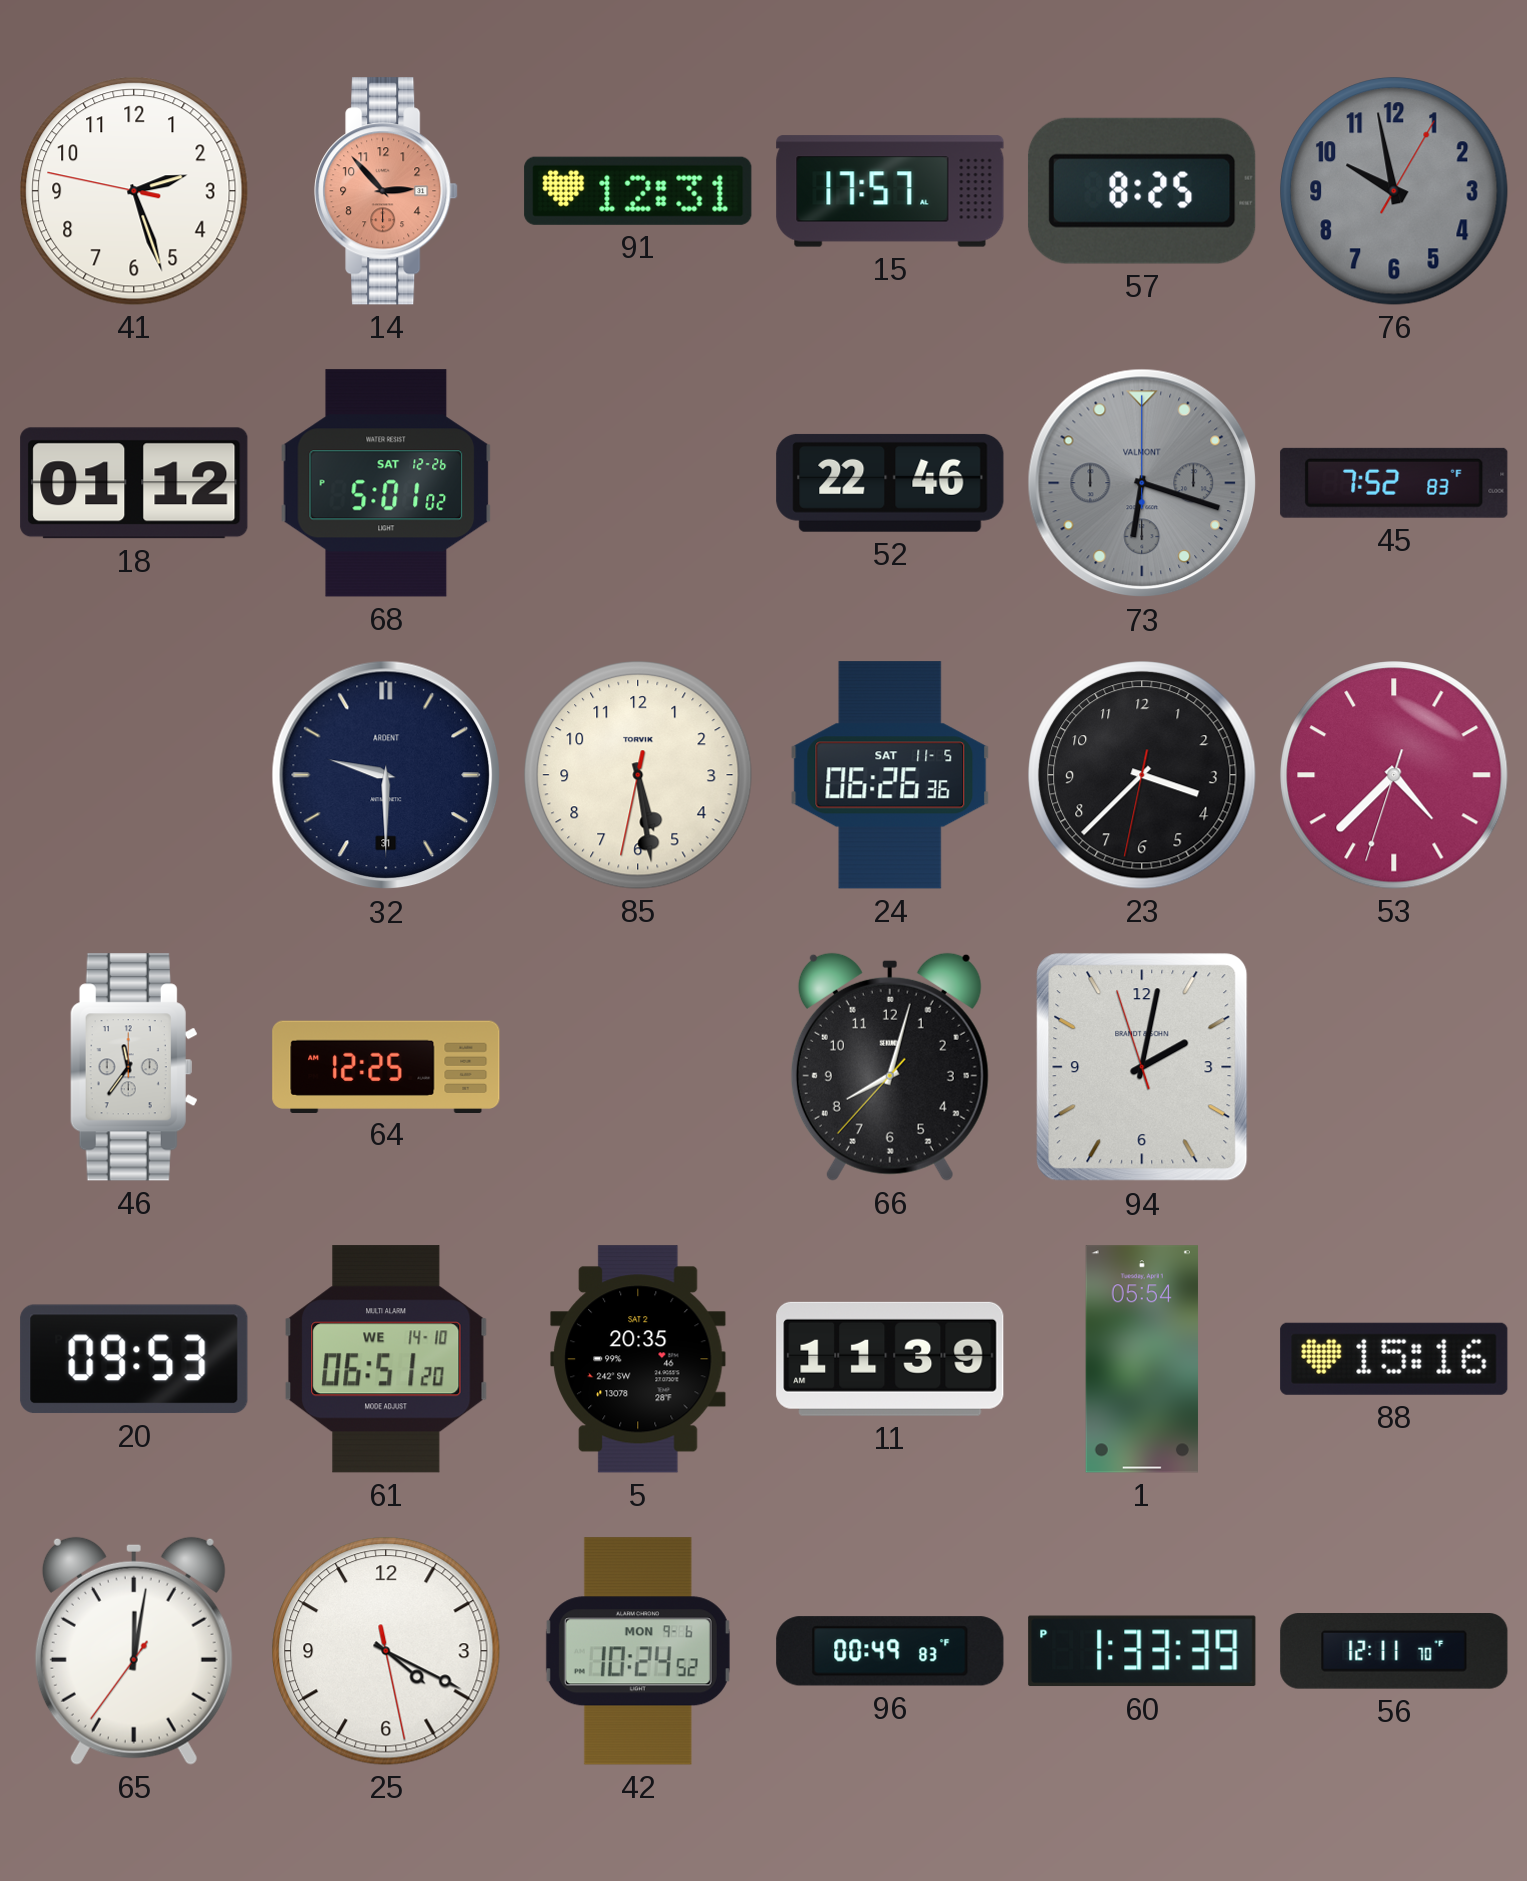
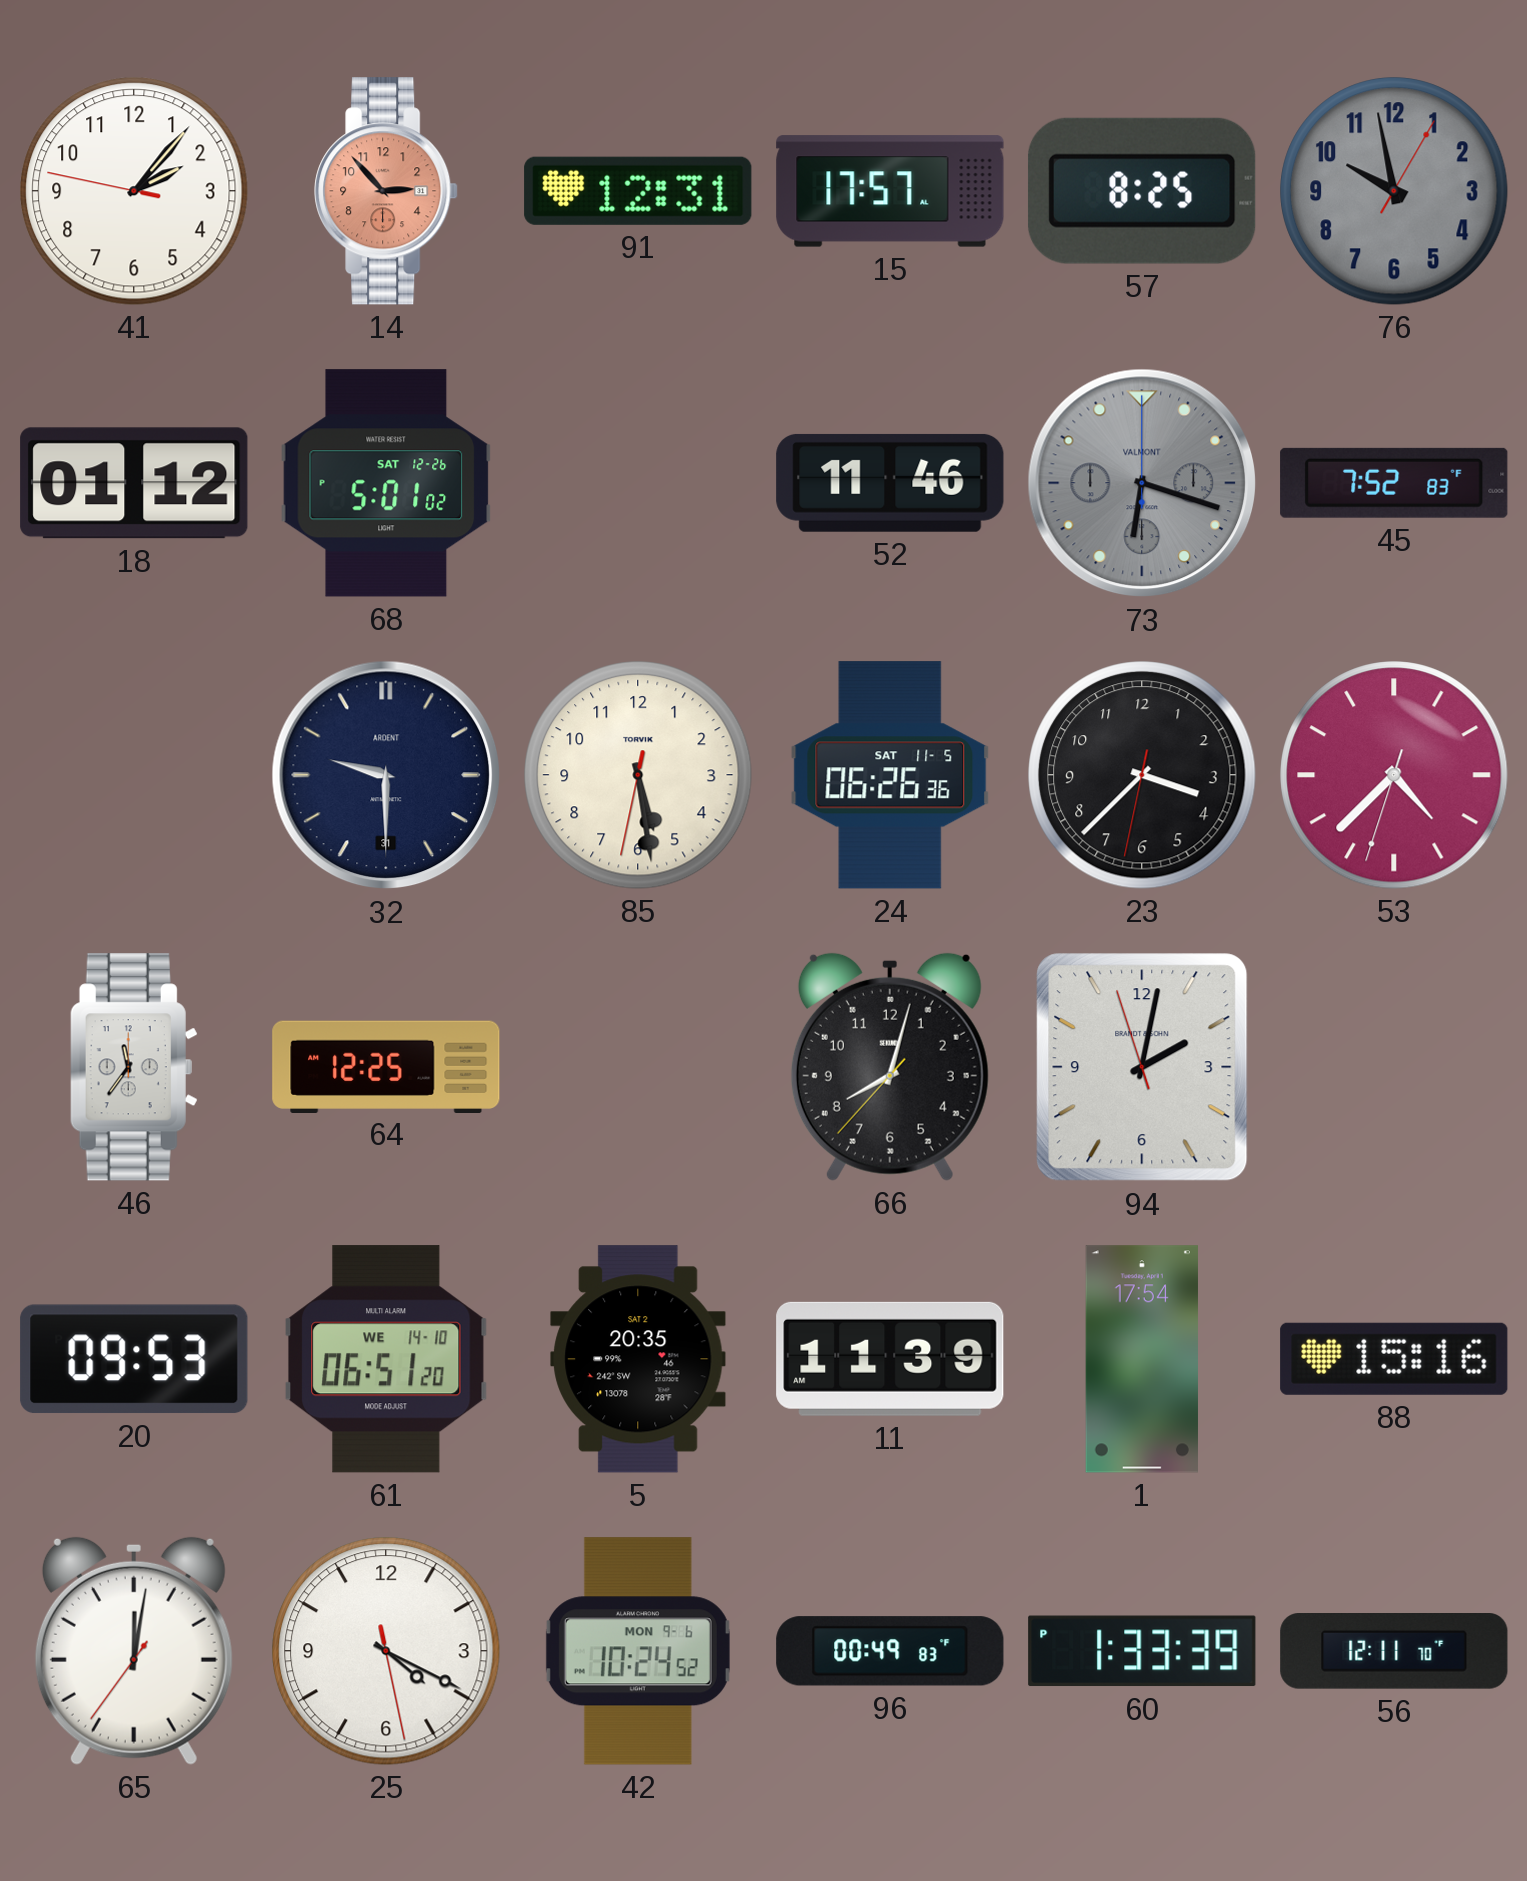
41: 2:26 -> 2:06
52: 22:46 -> 11:46
1: 05:54 -> 17:54
